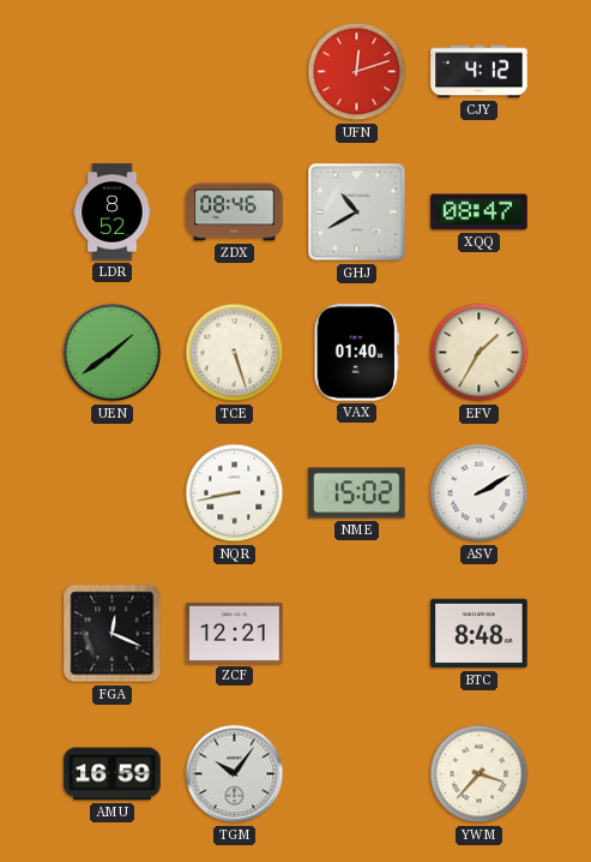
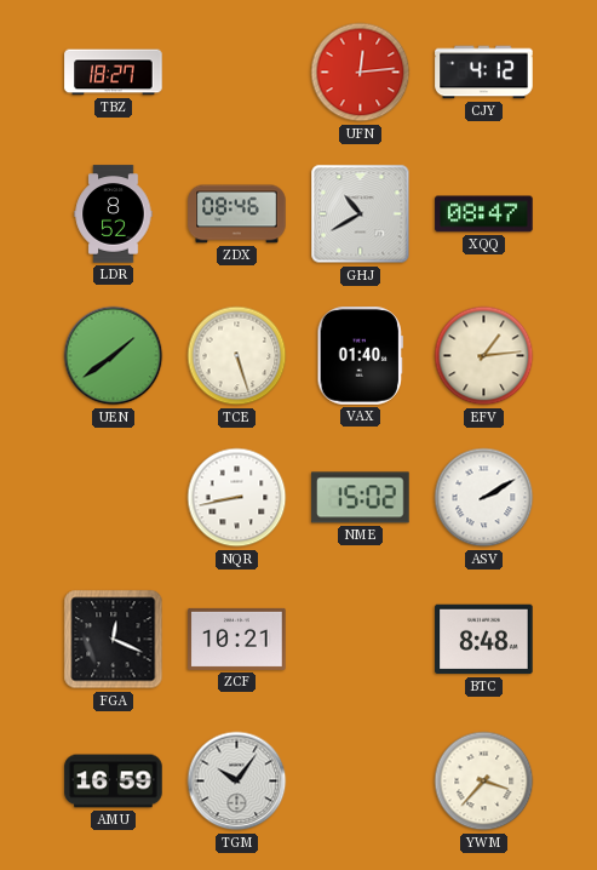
TBZ: none -> 18:27
UFN: 12:12 -> 12:14
EFV: 1:35 -> 1:14
ZCF: 12:21 -> 10:21
